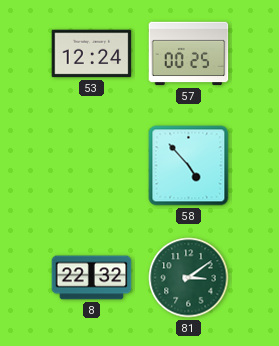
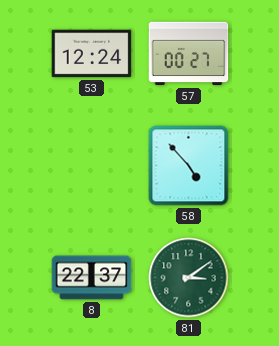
57: 00:25 -> 00:27
8: 22:32 -> 22:37
